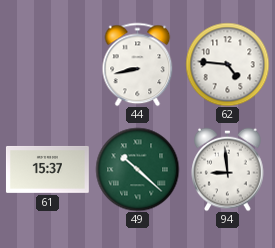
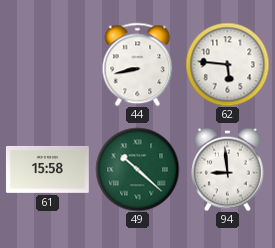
62: 4:46 -> 5:46
61: 15:37 -> 15:58
